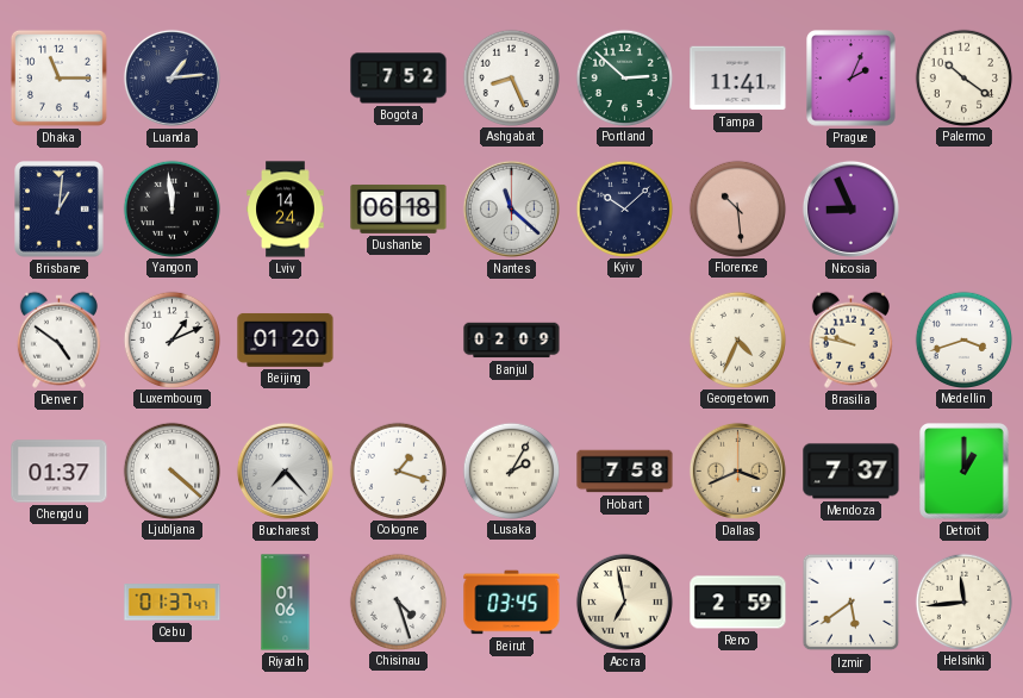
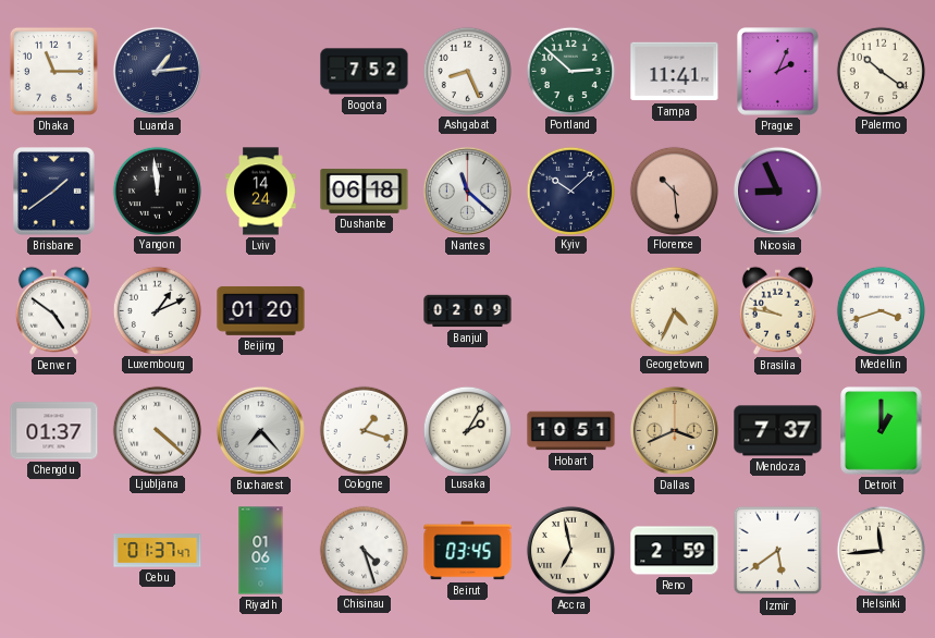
Brisbane: 1:01 -> 1:39
Hobart: 7:58 -> 10:51
